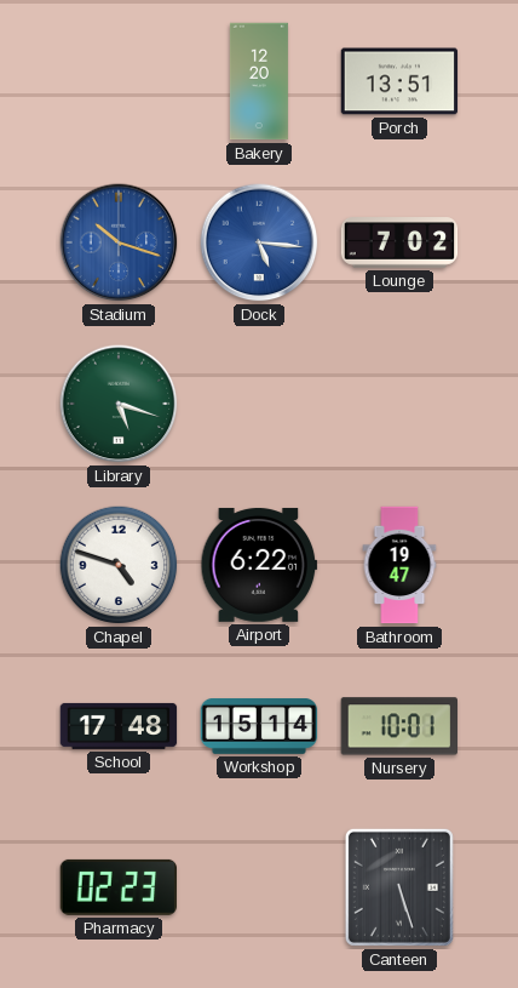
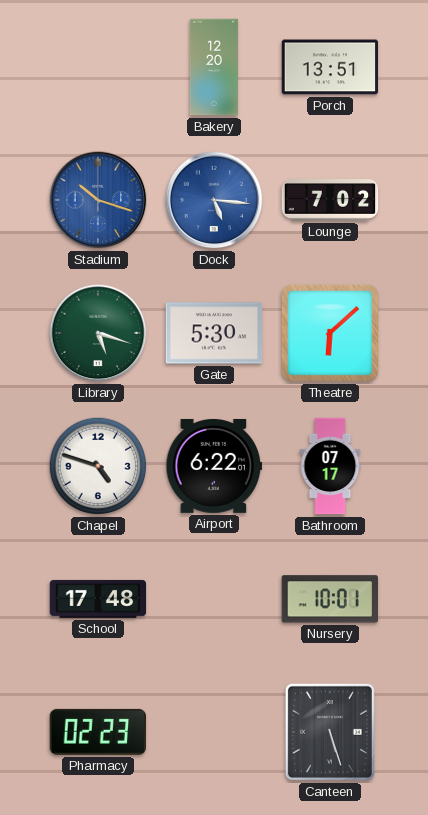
Gate: none -> 5:30
Theatre: none -> 6:08
Bathroom: 19:47 -> 07:17
Workshop: 15:14 -> none
